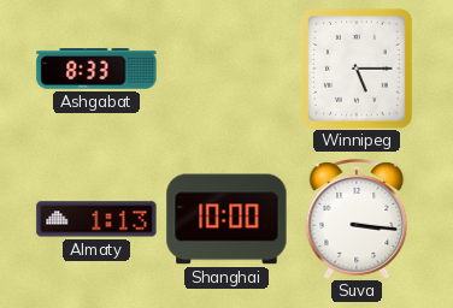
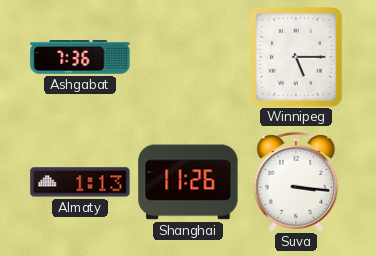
Ashgabat: 8:33 -> 7:36
Shanghai: 10:00 -> 11:26
